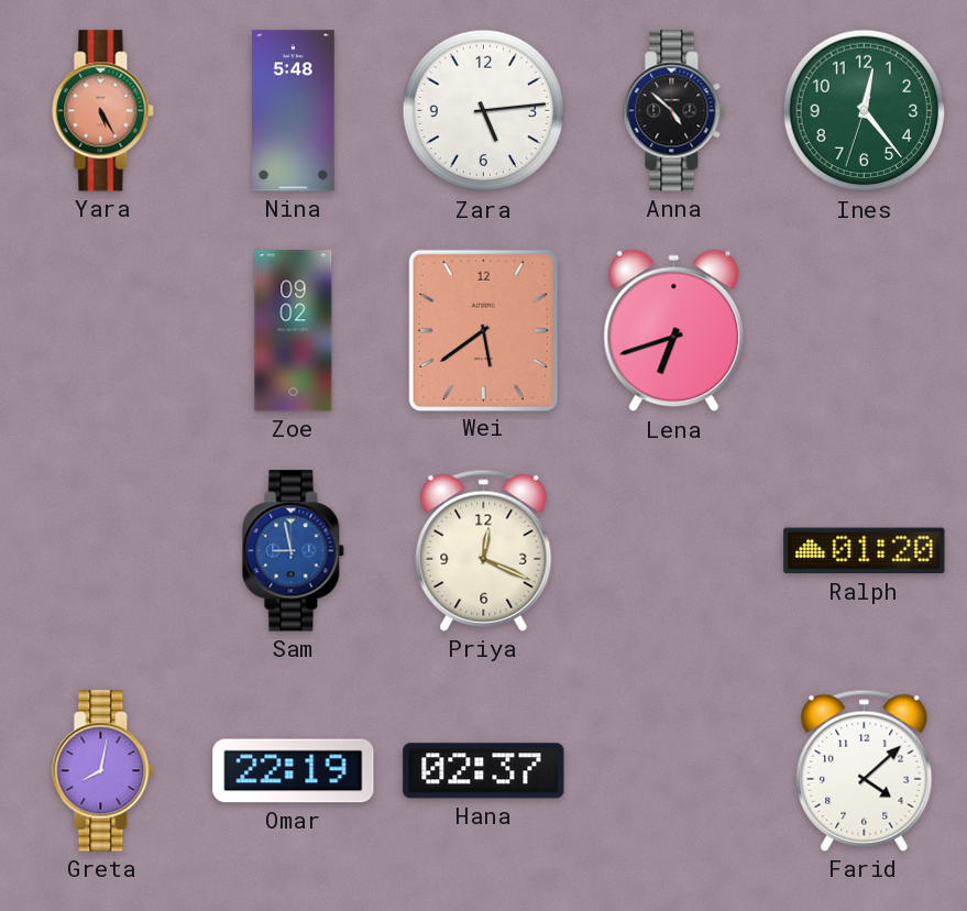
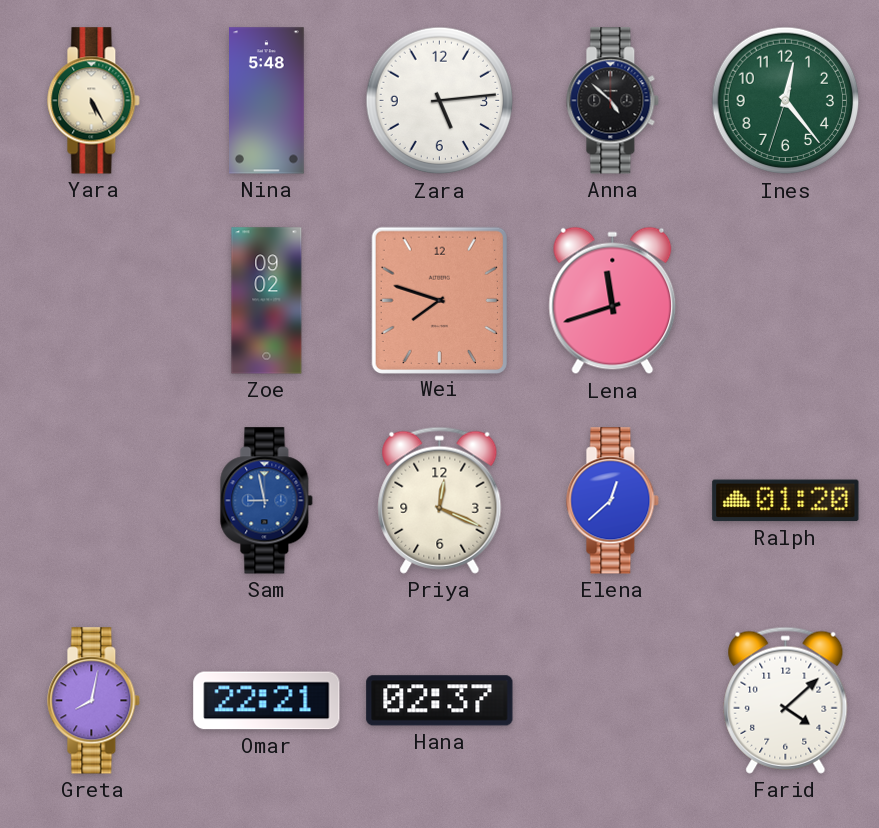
Yara dial: salmon -> cream
Wei: 5:39 -> 7:48
Lena: 6:42 -> 11:42
Elena: none -> 12:38
Omar: 22:19 -> 22:21
